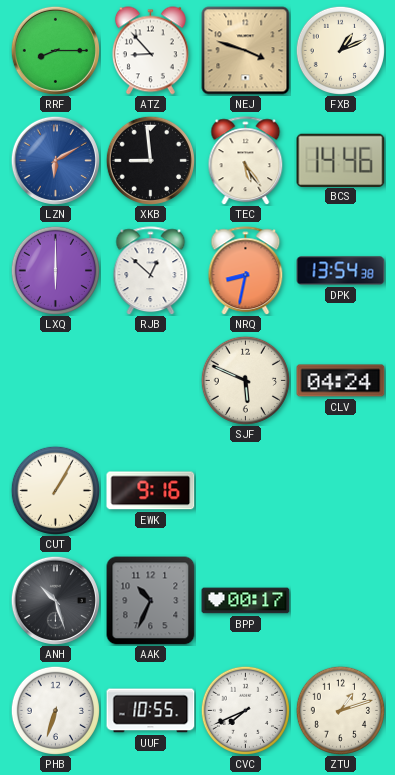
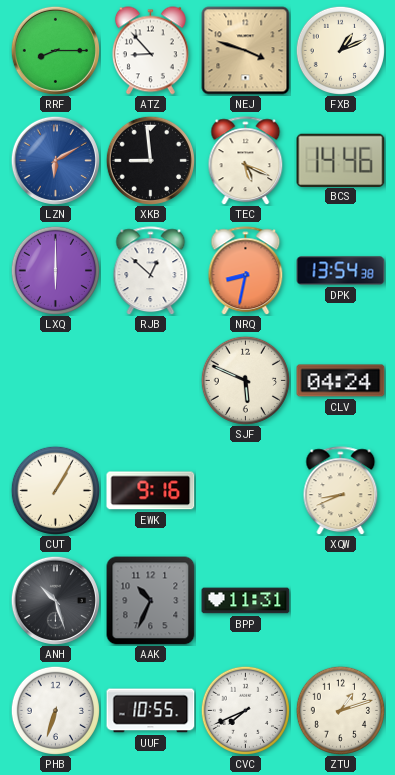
TEC: 5:24 -> 5:19
XQW: none -> 8:41
BPP: 00:17 -> 11:31
